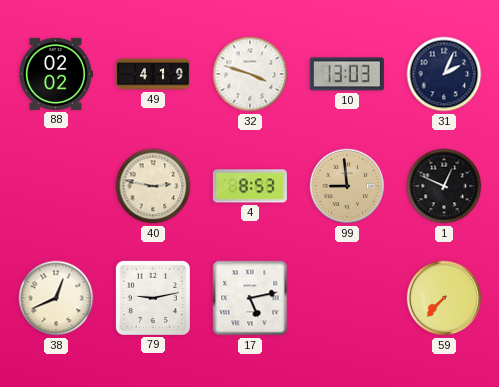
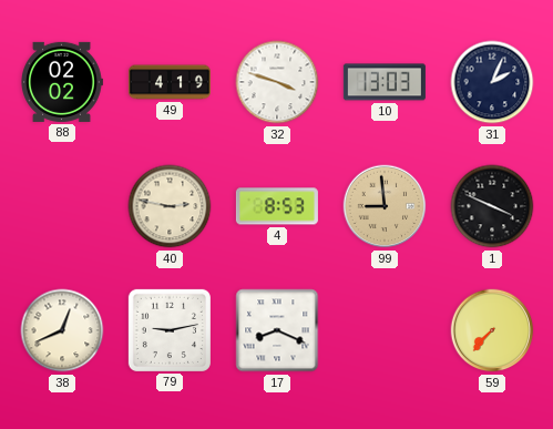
1: 12:49 -> 3:49
17: 5:13 -> 8:19
